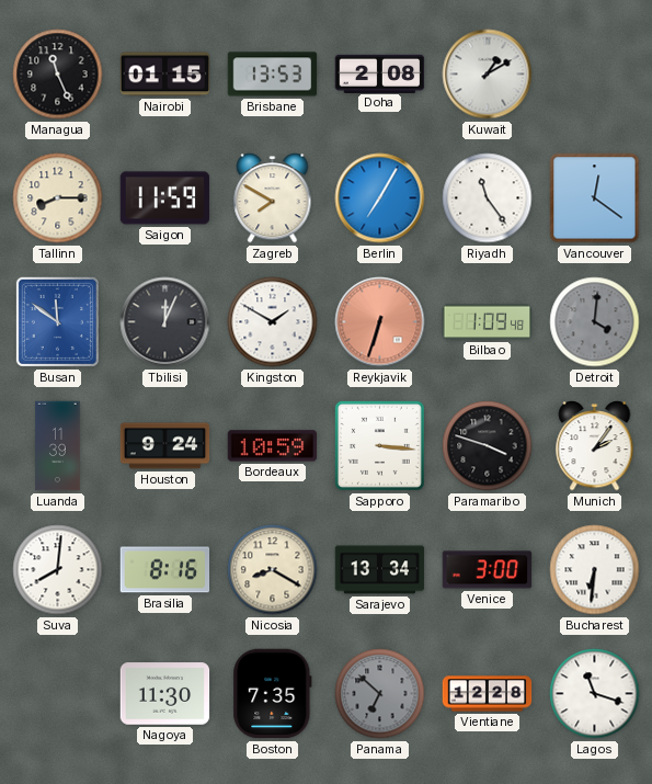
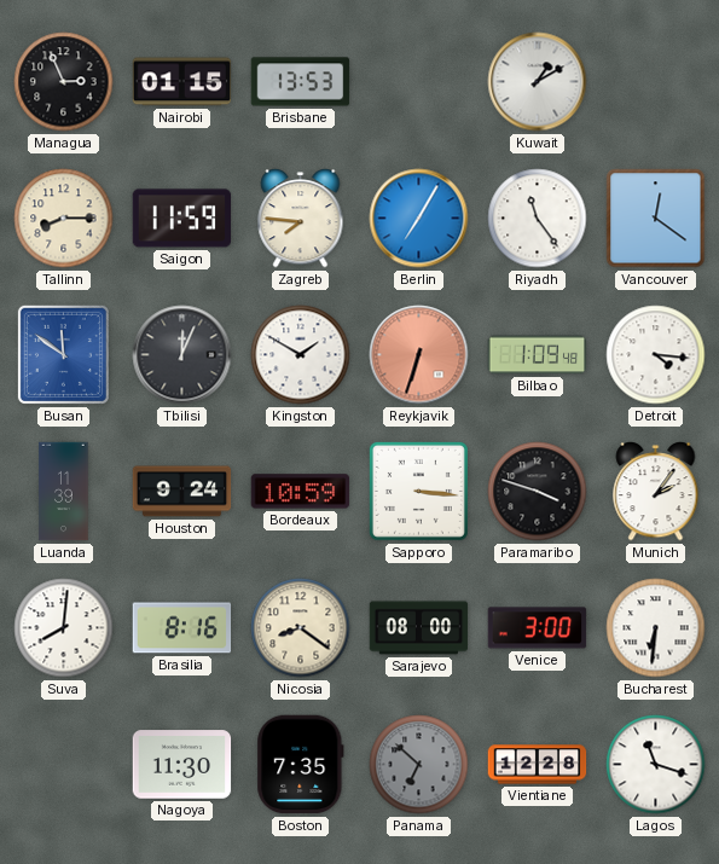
Managua: 11:26 -> 2:56
Doha: 2:08 -> none
Zagreb: 7:50 -> 7:46
Detroit: 4:01 -> 4:16
Detroit dial: grey -> white
Nicosia: 8:20 -> 8:21
Sarajevo: 13:34 -> 08:00
